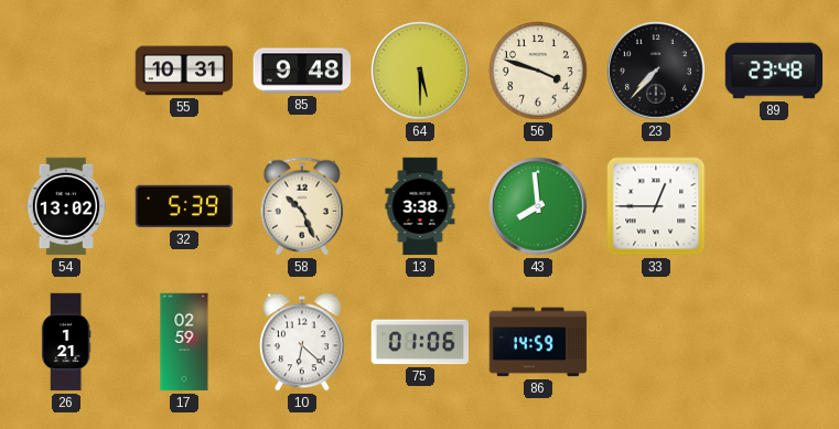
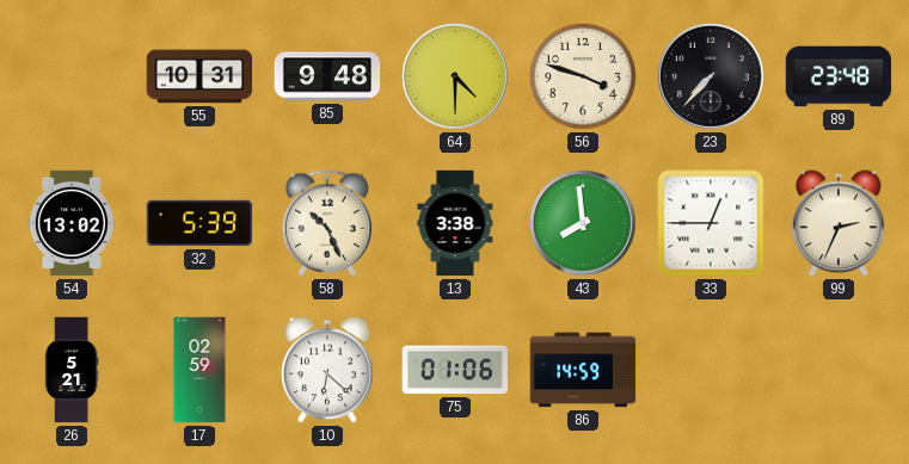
64: 5:30 -> 4:30
99: none -> 2:34
26: 1:21 -> 5:21
